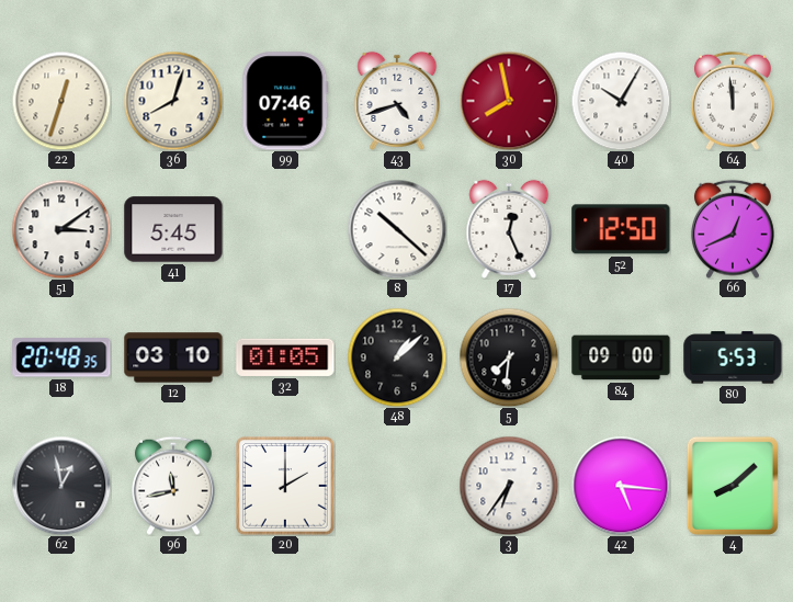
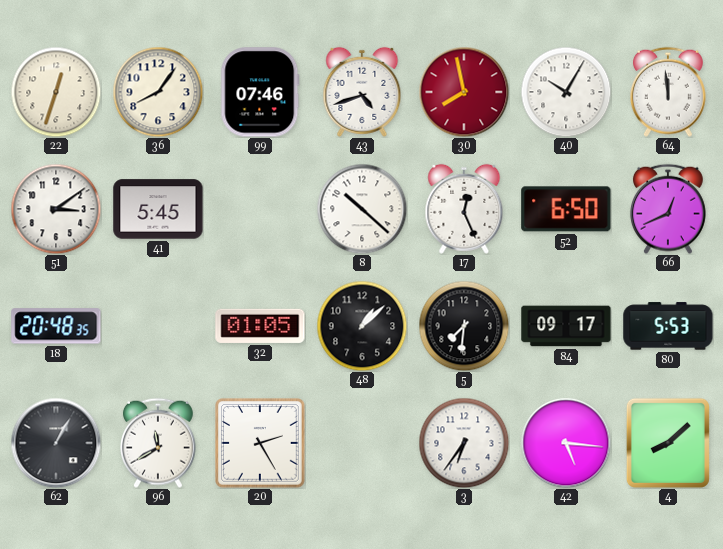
36: 8:03 -> 8:06
52: 12:50 -> 6:50
12: 03:10 -> none
84: 09:00 -> 09:17
62: 12:58 -> 1:05
96: 11:43 -> 11:40
20: 2:00 -> 2:25
